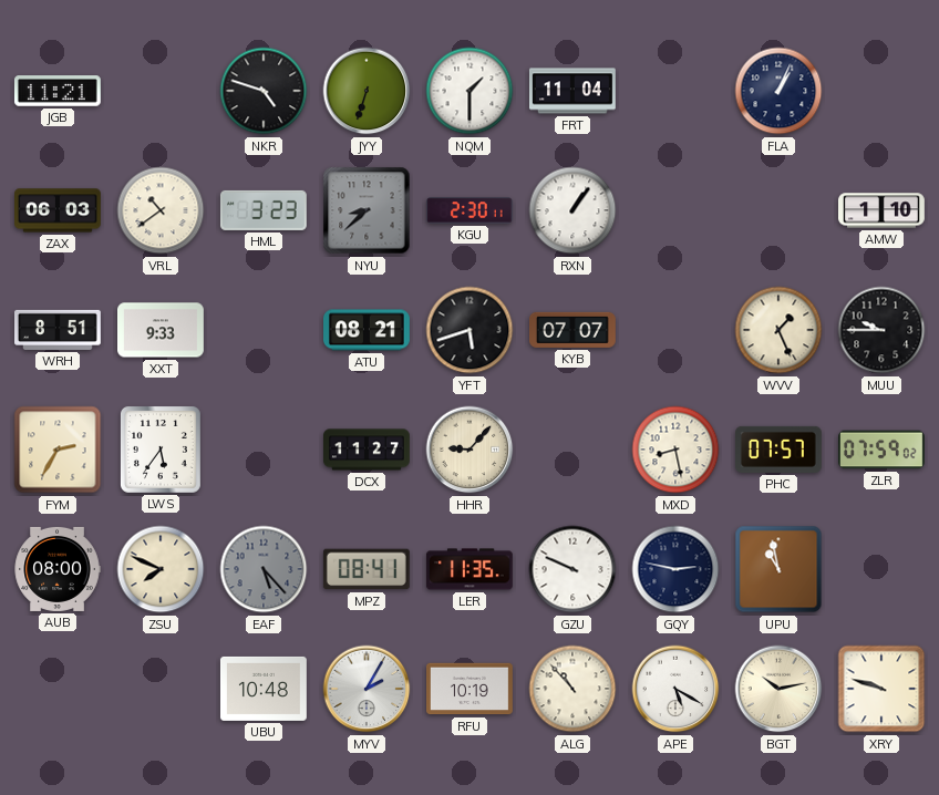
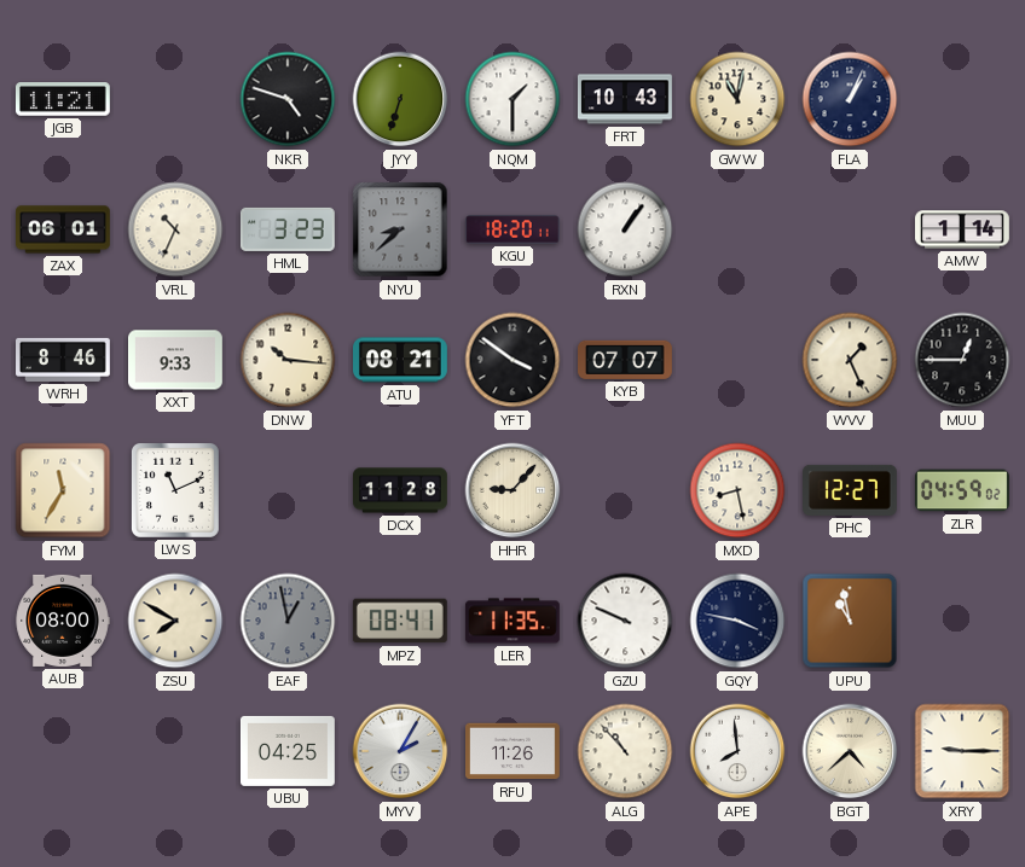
FRT: 11:04 -> 10:43
GWW: none -> 11:02
ZAX: 06:03 -> 06:01
VRL: 10:39 -> 10:34
KGU: 2:30 -> 18:20
AMW: 1:10 -> 1:14
WRH: 8:51 -> 8:46
DNW: none -> 10:16
YFT: 5:42 -> 3:51
MUU: 9:45 -> 12:45
FYM: 2:35 -> 11:35
LWS: 5:36 -> 11:11
DCX: 11:27 -> 11:28
PHC: 07:57 -> 12:27
ZLR: 07:59 -> 04:59
ZSU: 7:49 -> 7:50
EAF: 5:23 -> 12:58
GQY: 2:47 -> 3:47
UBU: 10:48 -> 04:25
RFU: 10:19 -> 11:26
APE: 5:20 -> 7:59
BGT: 10:13 -> 4:38
XRY: 9:48 -> 9:15
